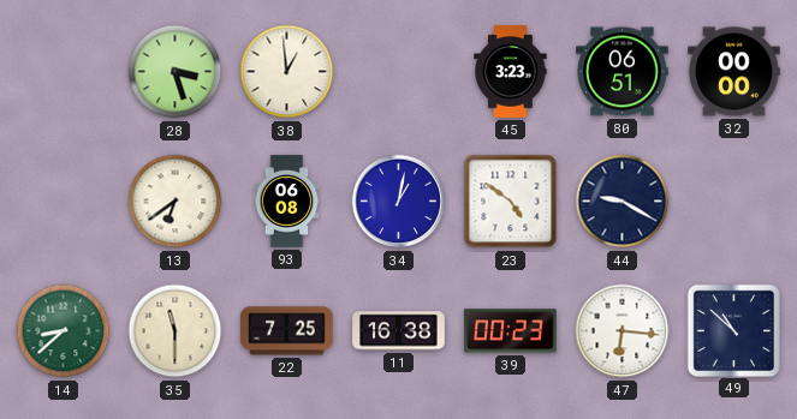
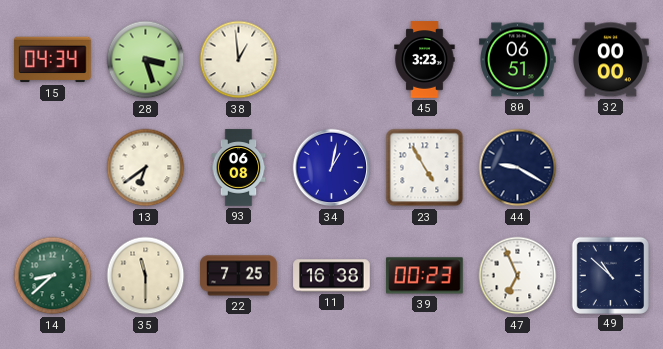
15: none -> 04:34
23: 4:51 -> 4:55
47: 6:16 -> 6:56
